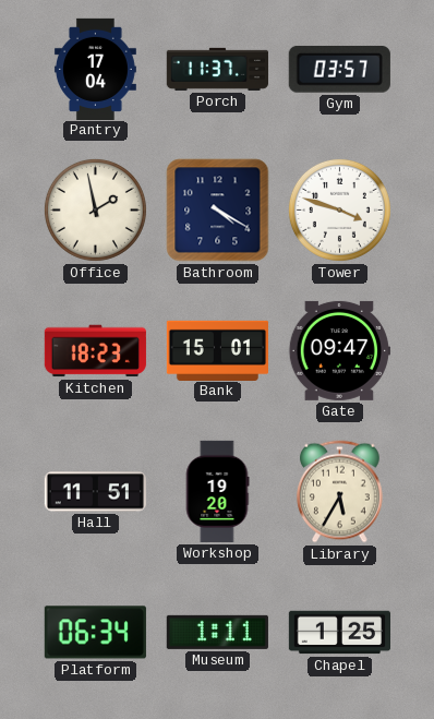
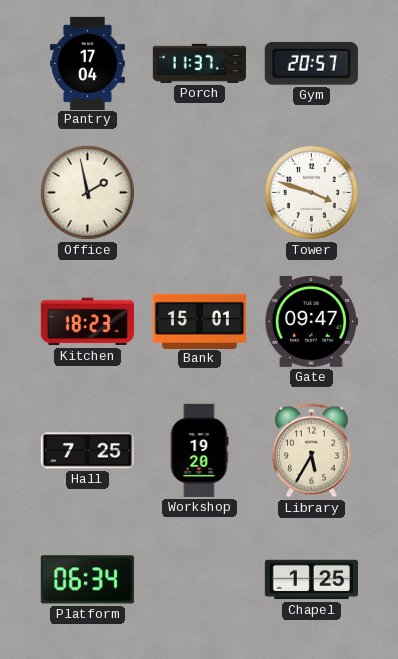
Gym: 03:57 -> 20:57
Bathroom: 4:20 -> none
Hall: 11:51 -> 7:25
Museum: 1:11 -> none
